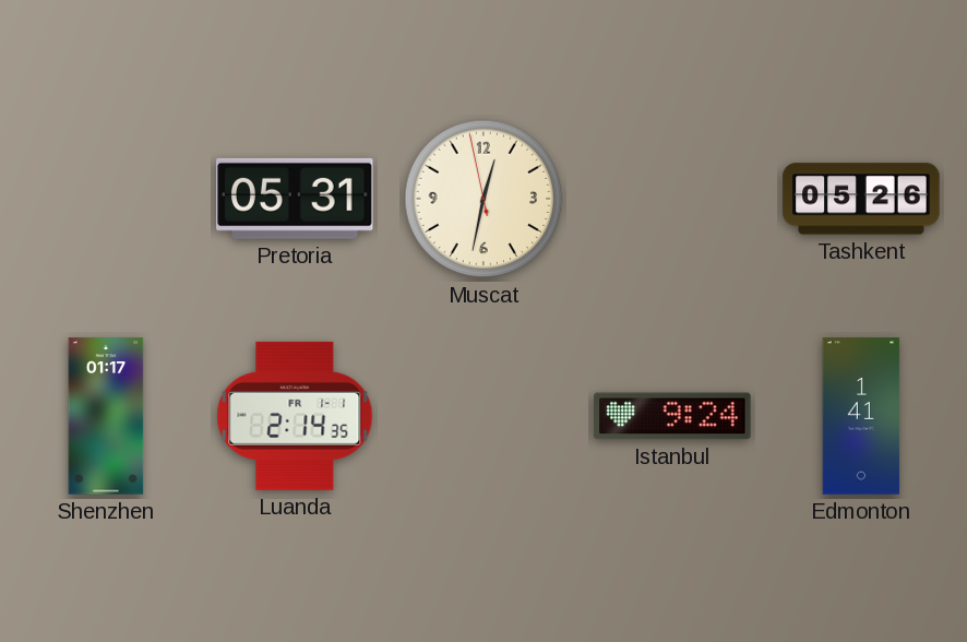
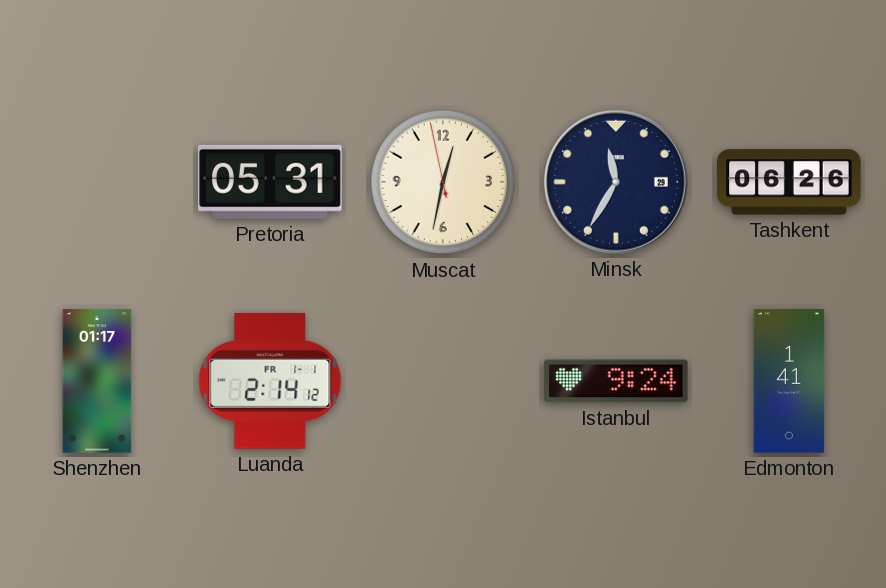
Minsk: none -> 11:35
Tashkent: 05:26 -> 06:26
Luanda: 2:14:35 -> 2:14:12
